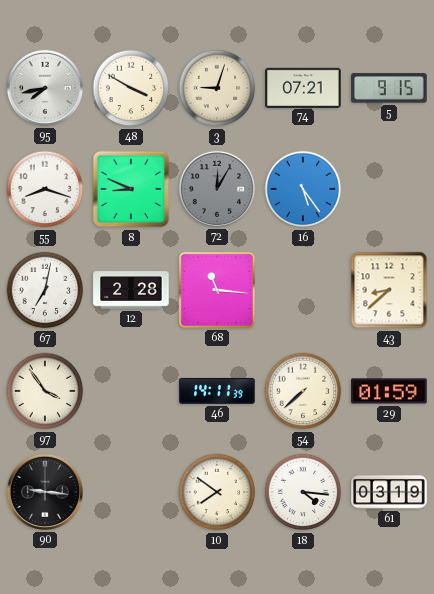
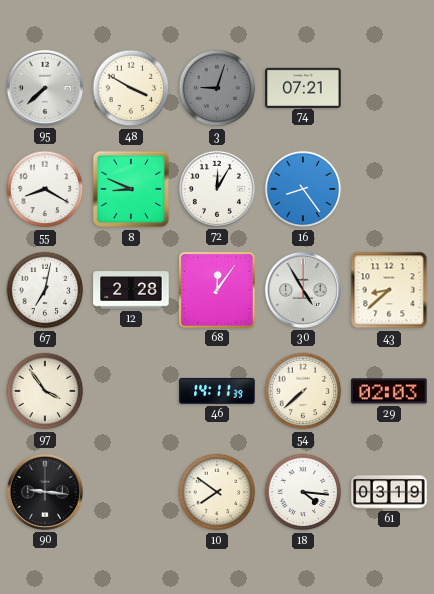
95: 7:43 -> 7:38
3 dial: cream -> grey
5: 9:15 -> none
55: 8:18 -> 8:20
72 dial: grey -> white
16: 5:24 -> 8:24
68: 11:16 -> 12:06
30: none -> 4:55
29: 01:59 -> 02:03
